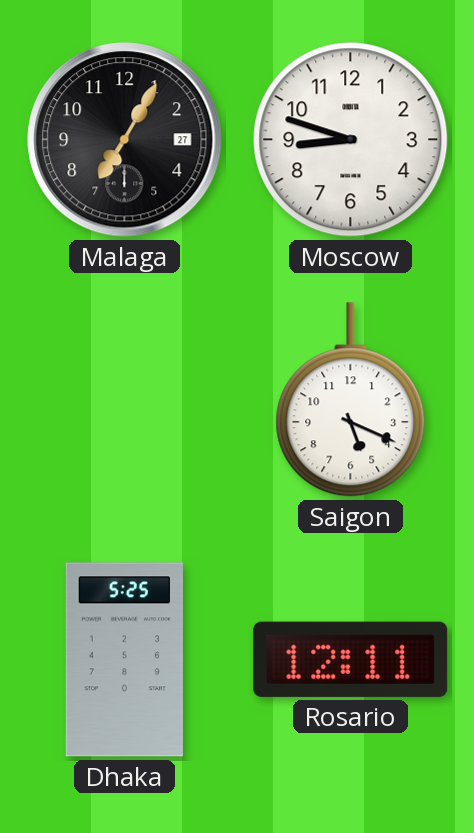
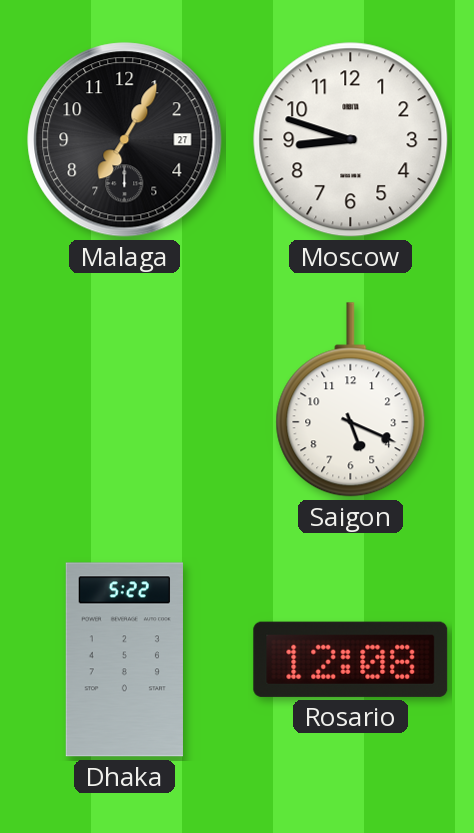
Dhaka: 5:25 -> 5:22
Rosario: 12:11 -> 12:08
